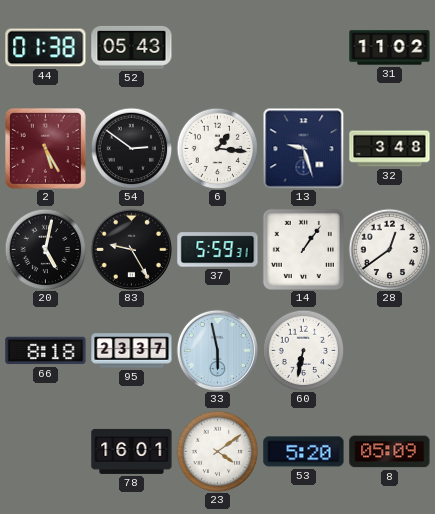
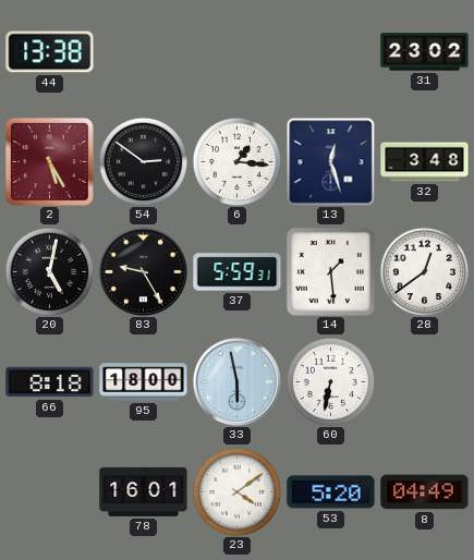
44: 01:38 -> 13:38
52: 05:43 -> none
31: 11:02 -> 23:02
13: 9:27 -> 12:27
14: 1:06 -> 1:29
95: 23:37 -> 18:00
8: 05:09 -> 04:49
